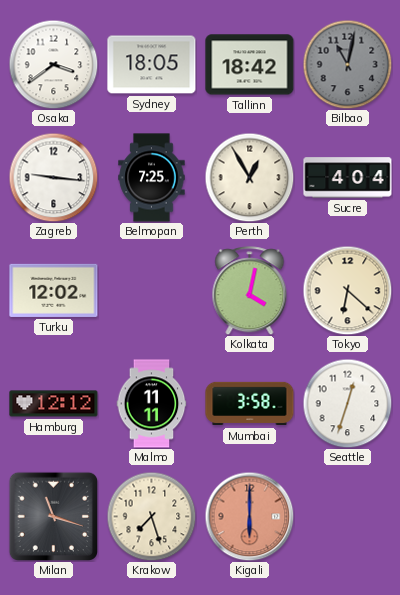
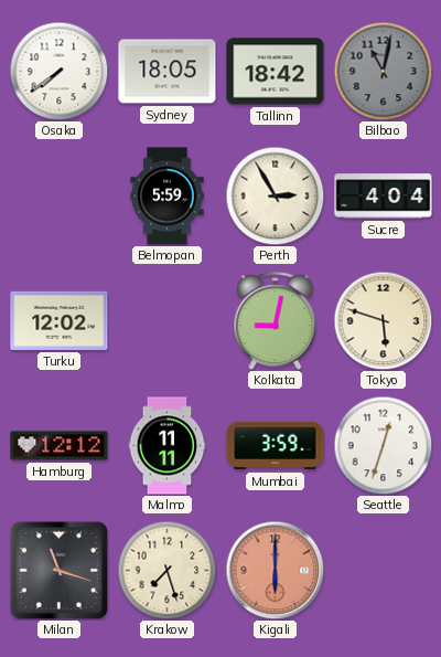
Osaka: 3:39 -> 7:39
Zagreb: 9:16 -> none
Belmopan: 7:25 -> 5:59
Perth: 12:55 -> 2:55
Kolkata: 4:02 -> 9:02
Tokyo: 6:22 -> 5:48
Mumbai: 3:58 -> 3:59
